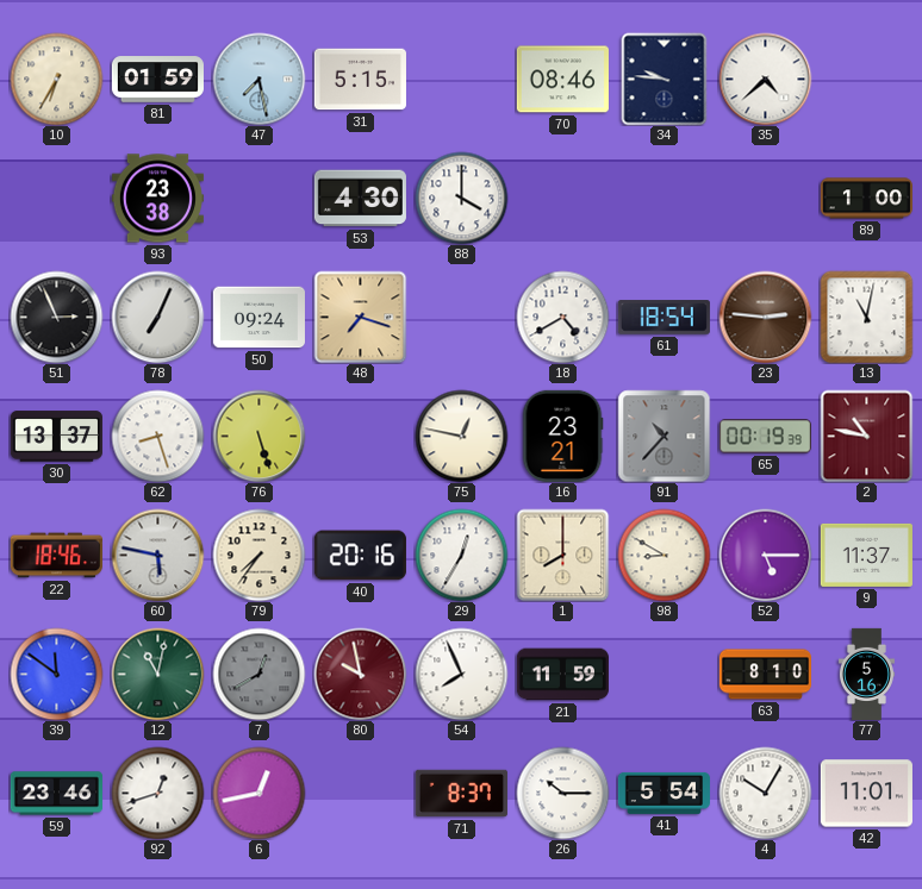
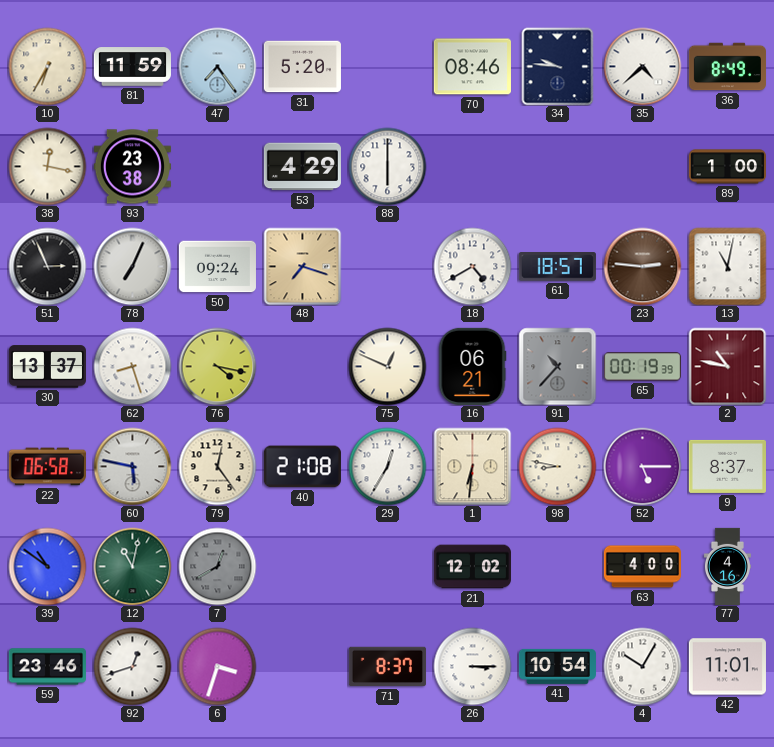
81: 01:59 -> 11:59
47: 7:28 -> 7:24
31: 5:15 -> 5:20
36: none -> 8:49
38: none -> 12:17
53: 4:30 -> 4:29
88: 4:00 -> 6:00
61: 18:54 -> 18:57
76: 5:27 -> 4:17
75: 12:47 -> 12:49
16: 23:21 -> 06:21
22: 18:46 -> 06:58
79: 7:36 -> 12:24
40: 20:16 -> 21:08
1: 8:00 -> 6:31
98: 8:50 -> 8:47
9: 11:37 -> 8:37
39: 11:51 -> 10:51
80: 9:58 -> none
54: 7:56 -> none
21: 11:59 -> 12:02
63: 8:10 -> 4:00
77: 5:16 -> 4:16
6: 12:43 -> 3:33
26: 10:15 -> 3:15
41: 5:54 -> 10:54
